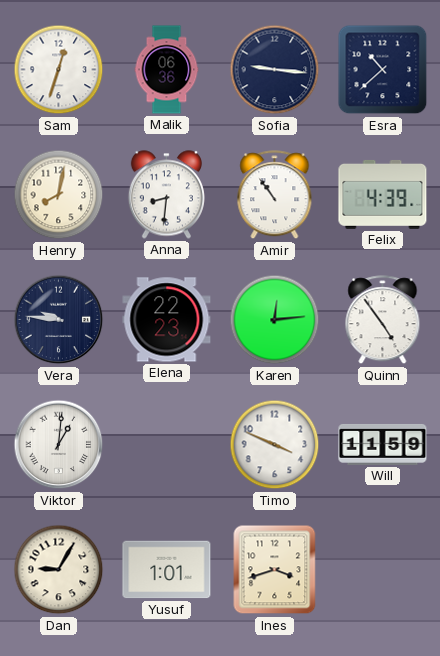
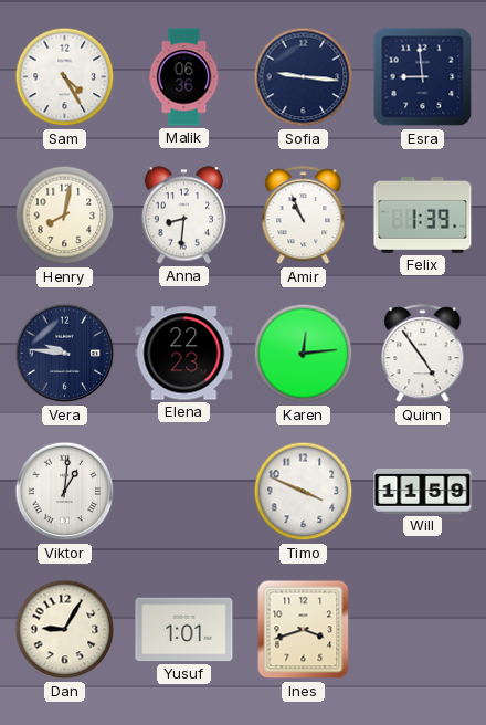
Sam: 12:33 -> 4:25
Esra: 10:38 -> 8:59
Amir: 10:54 -> 10:56
Felix: 4:39 -> 1:39
